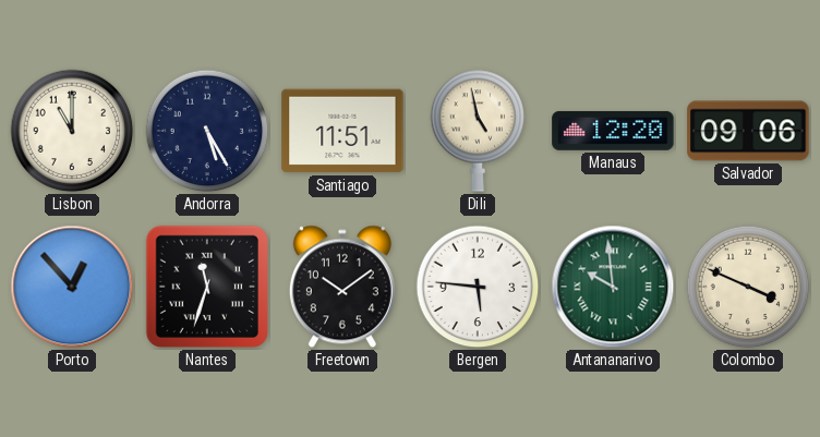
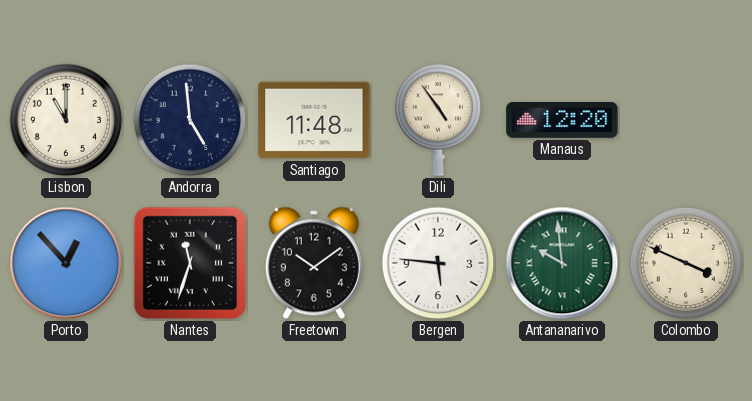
Andorra: 5:25 -> 4:59
Santiago: 11:51 -> 11:48
Dili: 4:58 -> 4:54
Salvador: 09:06 -> none
